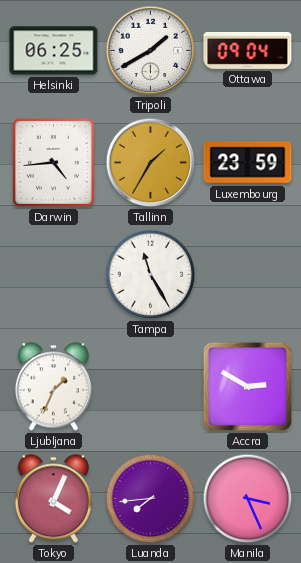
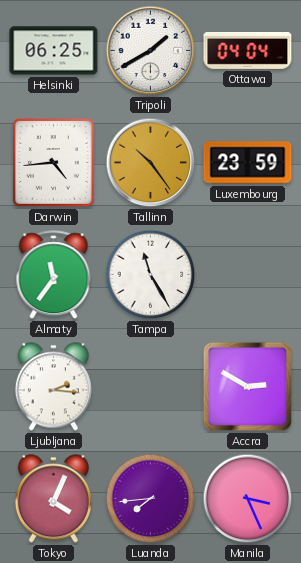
Ottawa: 09:04 -> 04:04
Tallinn: 1:35 -> 10:24
Almaty: none -> 11:36
Ljubljana: 1:34 -> 2:16
